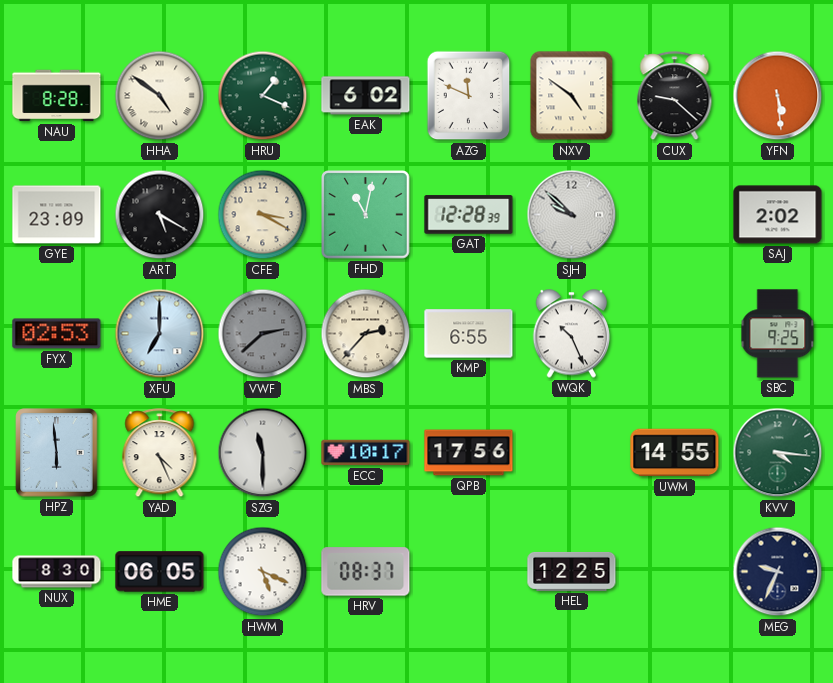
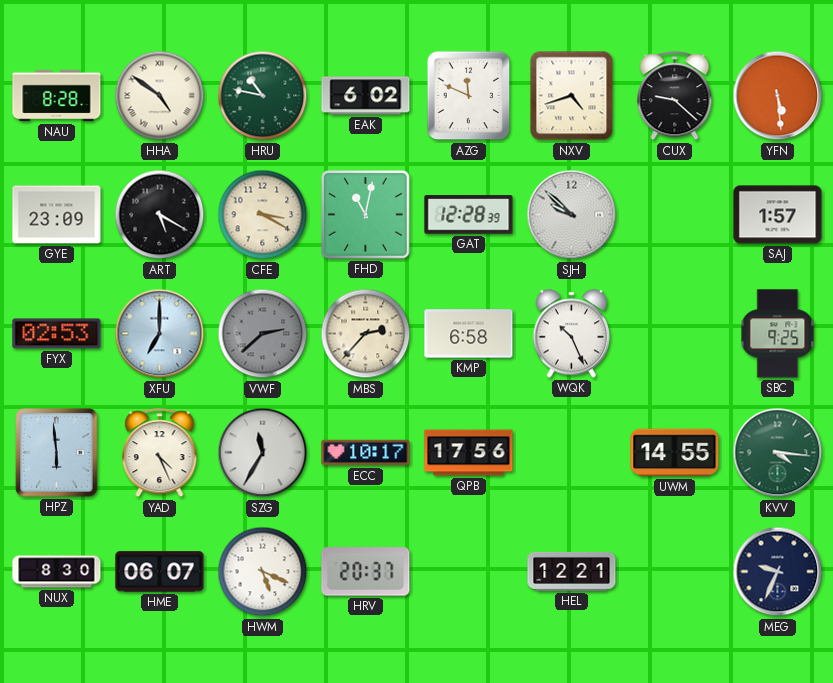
HRU: 1:19 -> 10:47
NXV: 4:51 -> 4:42
SAJ: 2:02 -> 1:57
KMP: 6:55 -> 6:58
SZG: 11:30 -> 11:35
HME: 06:05 -> 06:07
HRV: 08:37 -> 20:37
HEL: 12:25 -> 12:21
